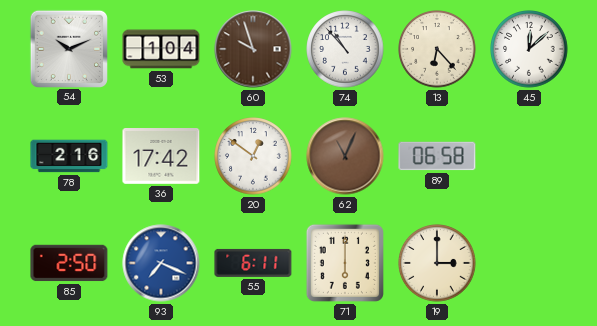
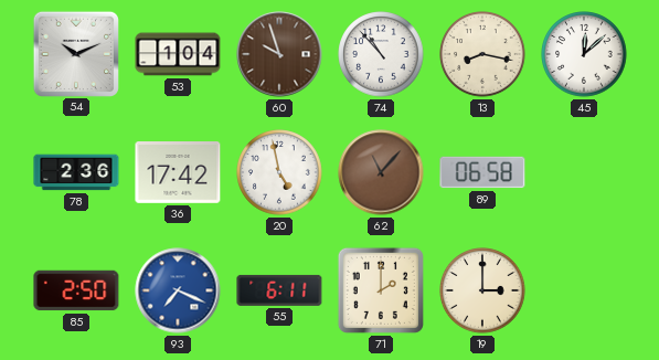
13: 6:23 -> 8:17
78: 2:16 -> 2:36
20: 12:51 -> 4:58
62: 11:04 -> 11:07
71: 6:00 -> 2:00
